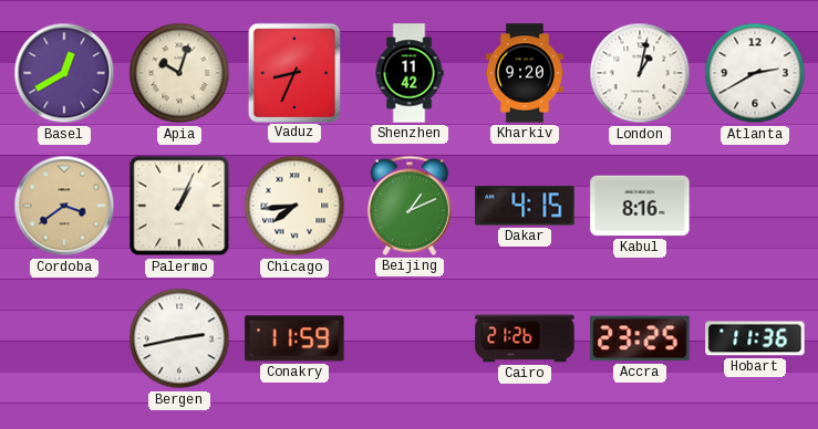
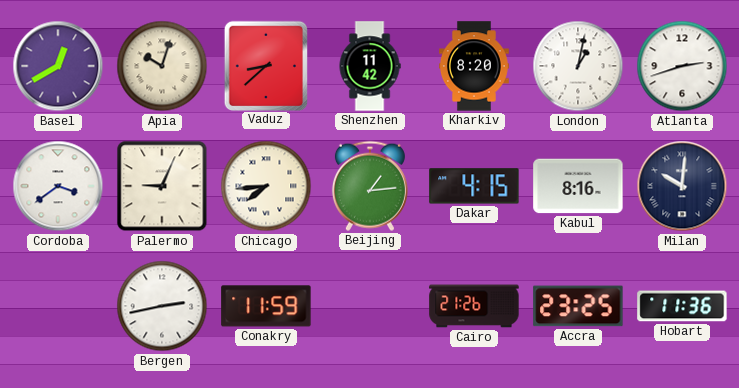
Vaduz: 8:34 -> 8:38
Kharkiv: 9:20 -> 8:20
Atlanta: 2:40 -> 2:42
Cordoba dial: champagne -> white
Palermo: 1:04 -> 9:04
Beijing: 1:11 -> 1:14
Milan: none -> 10:01
